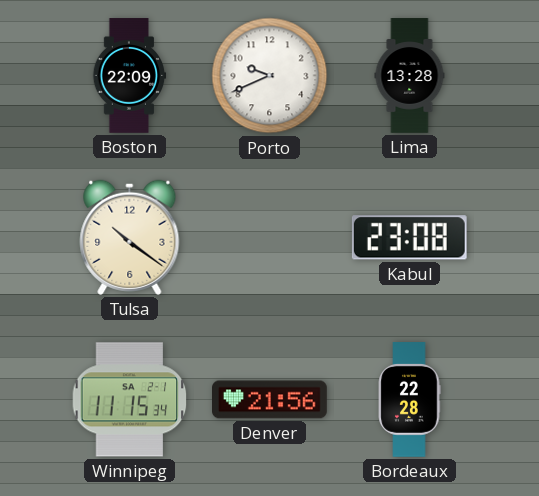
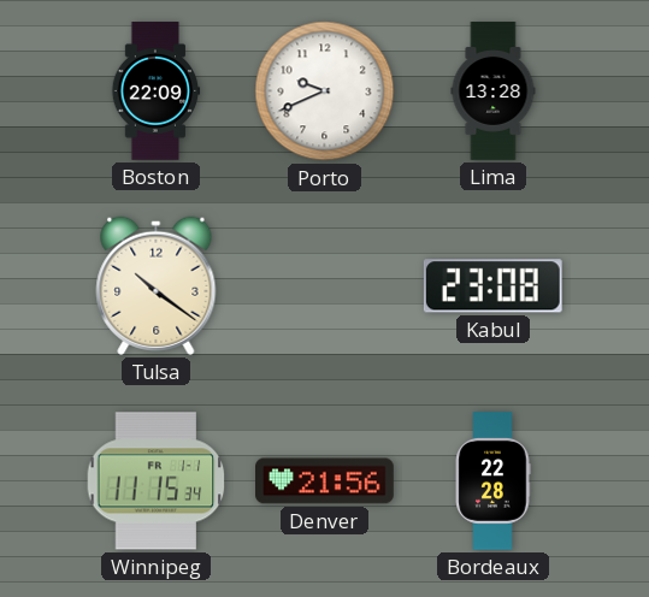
Winnipeg date: SA 2-1 -> FR 1-1
